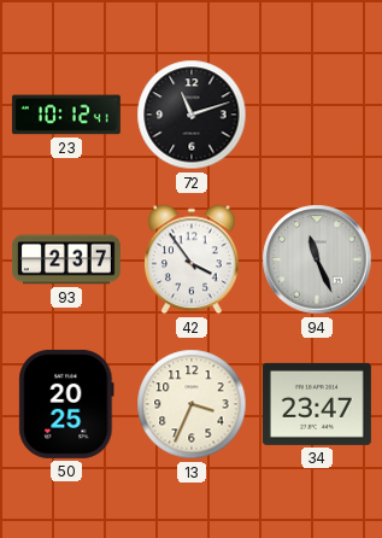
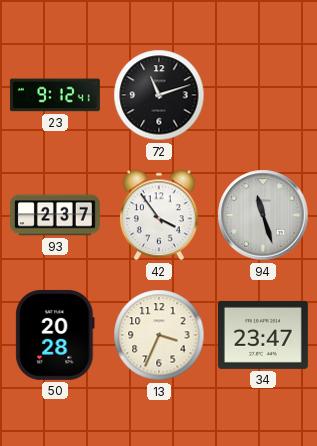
23: 10:12 -> 9:12
94: 11:26 -> 11:27
50: 20:25 -> 20:28
